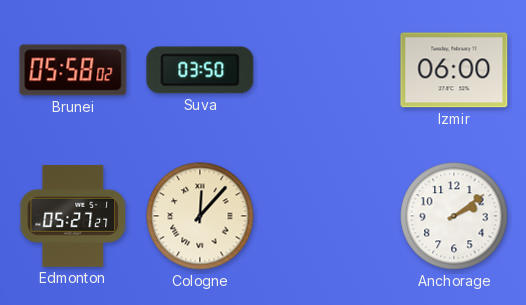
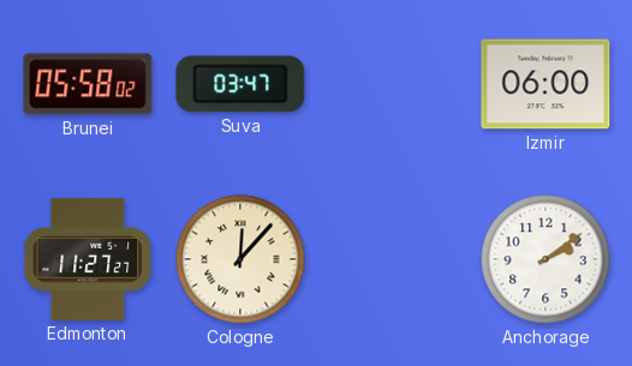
Suva: 03:50 -> 03:47
Edmonton: 05:27 -> 11:27
